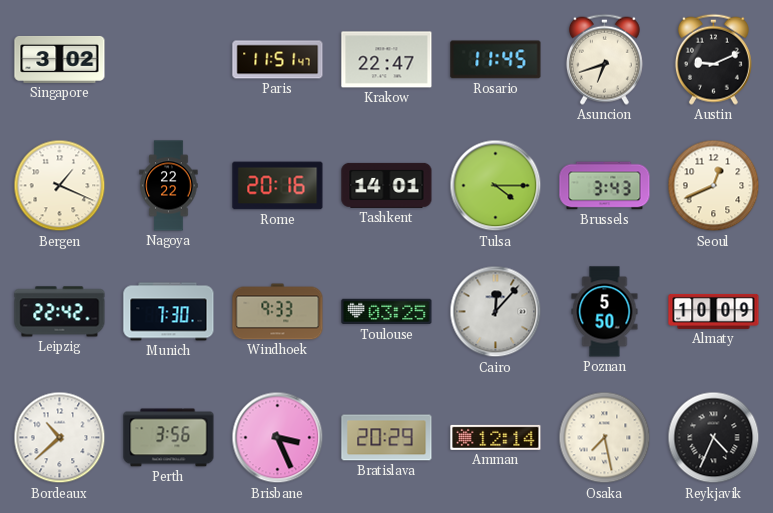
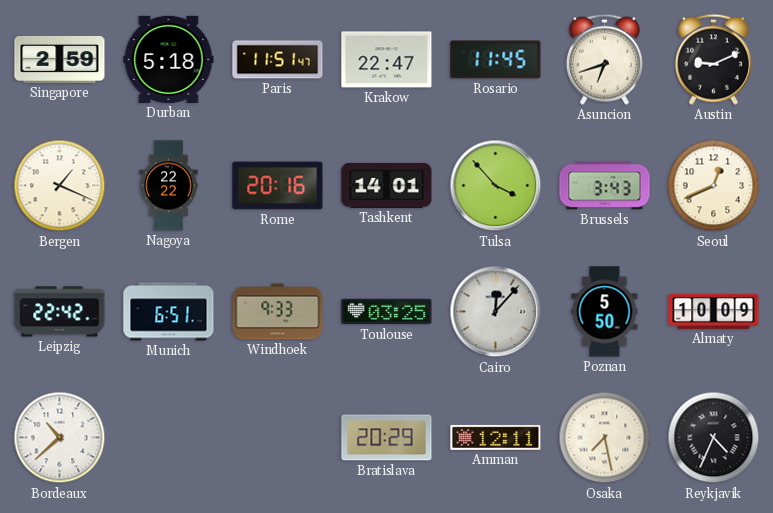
Singapore: 3:02 -> 2:59
Durban: none -> 5:18
Tulsa: 4:15 -> 3:53
Munich: 7:30 -> 6:51
Perth: 3:56 -> none
Brisbane: 3:26 -> none
Amman: 12:14 -> 12:11
